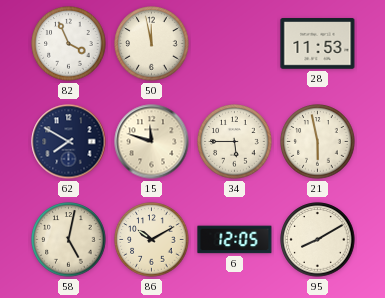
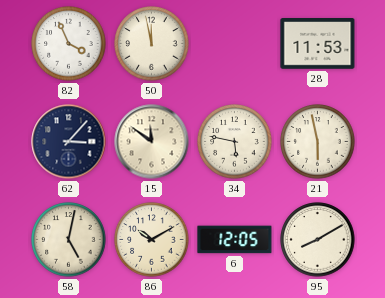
62: 7:50 -> 3:07
15: 11:48 -> 11:51
34: 5:45 -> 5:47
